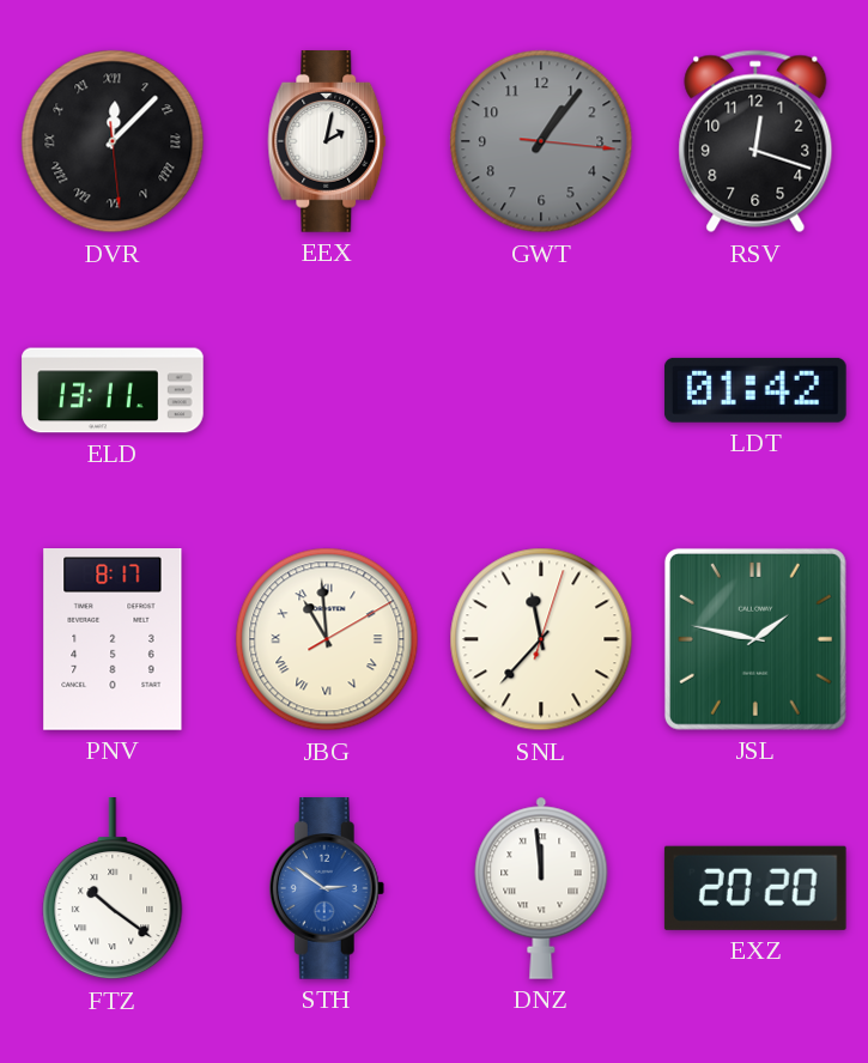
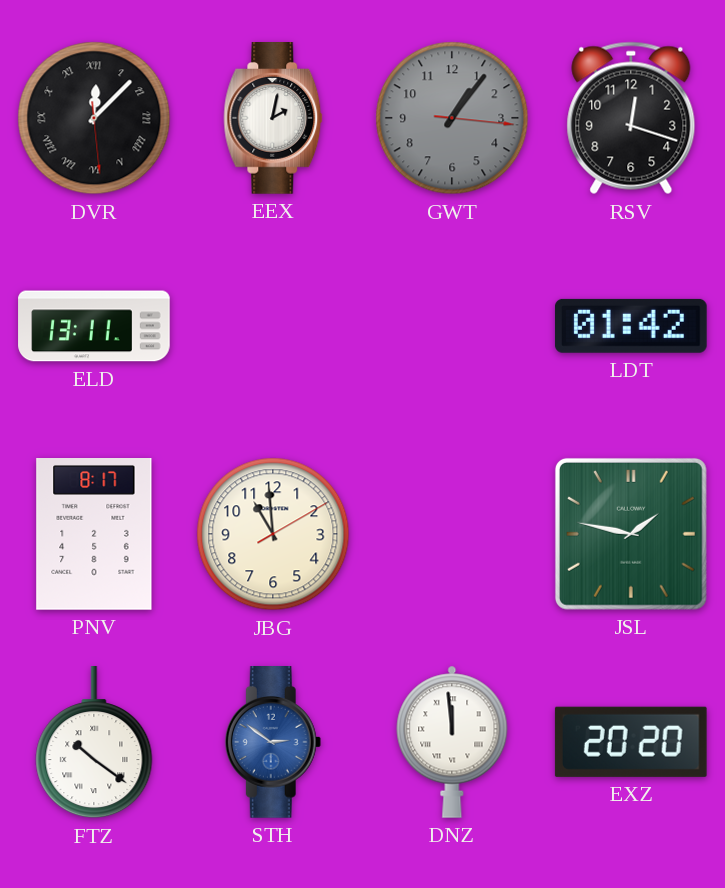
JBG numerals: Roman -> Arabic
SNL: 11:37 -> none
